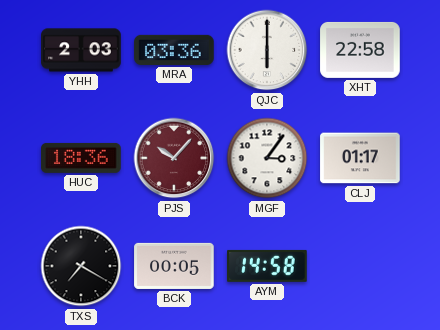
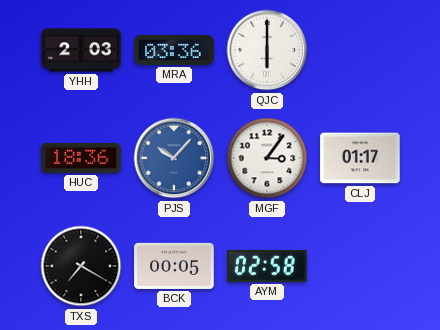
XHT: 22:58 -> none
PJS dial: burgundy -> blue
AYM: 14:58 -> 02:58
